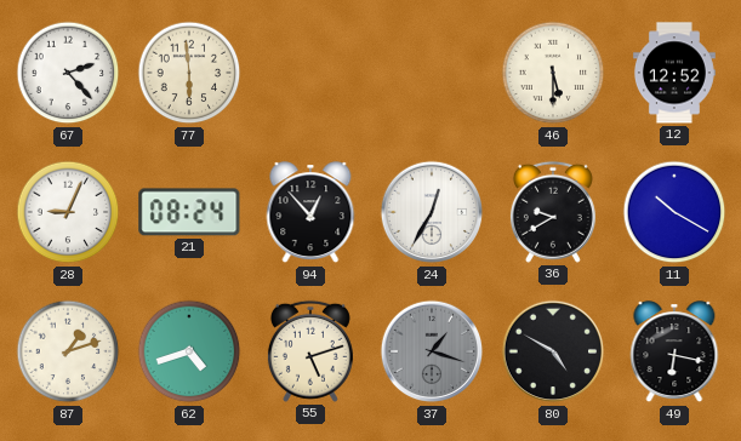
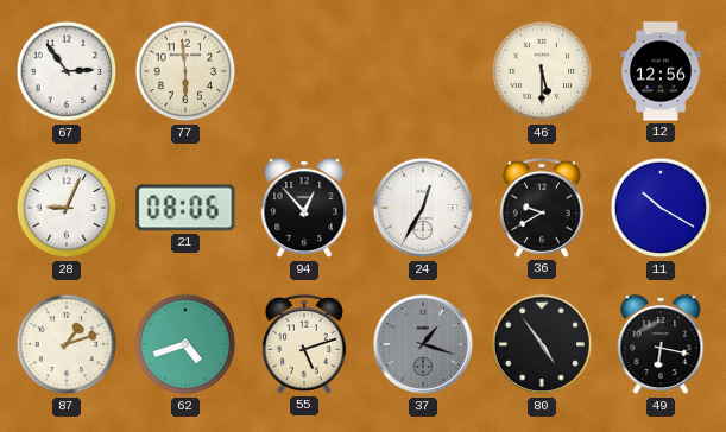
67: 2:23 -> 2:54
12: 12:52 -> 12:56
21: 08:24 -> 08:06
80: 4:50 -> 4:54
